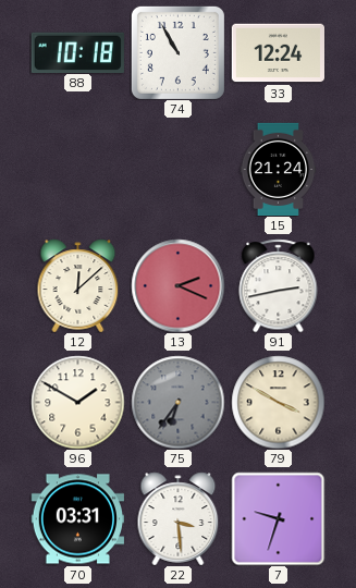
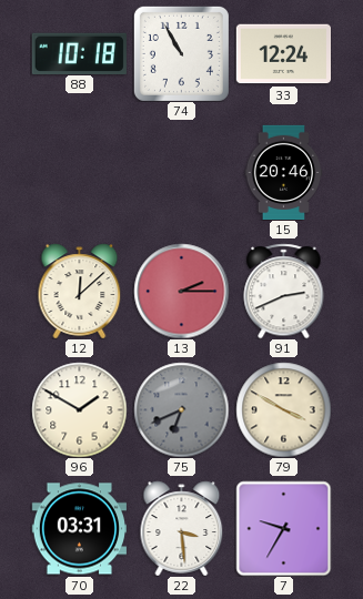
15: 21:24 -> 20:46
13: 2:19 -> 2:15
91: 2:43 -> 2:41
75: 6:36 -> 6:41
7: 9:33 -> 9:35
